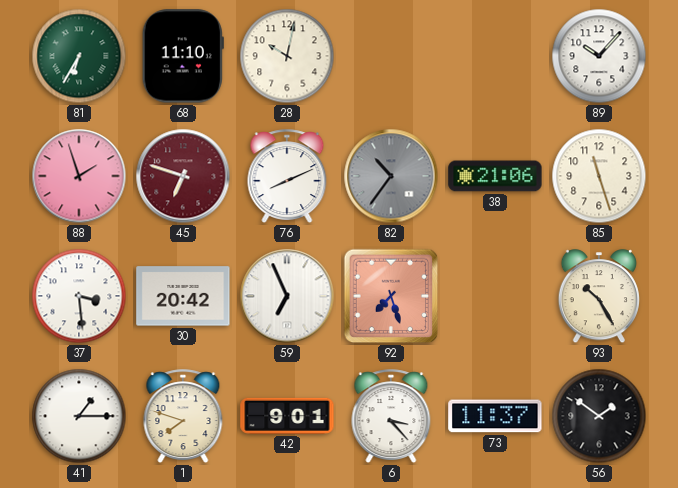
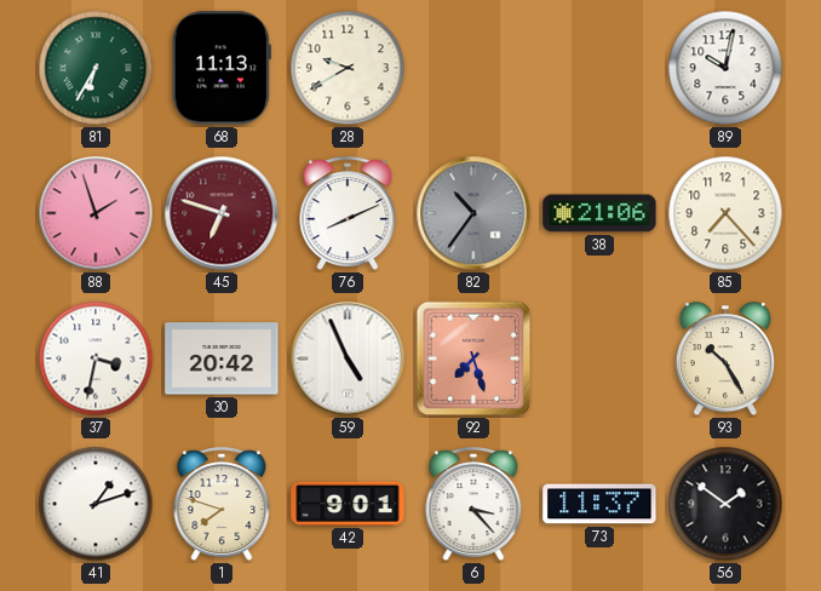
68: 11:10 -> 11:13
28: 10:02 -> 9:40
89: 10:07 -> 10:02
85: 11:27 -> 7:23
37: 3:29 -> 3:32
59: 6:56 -> 4:56
41: 1:15 -> 1:12
